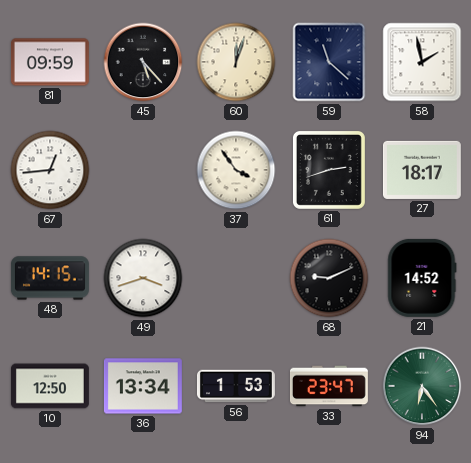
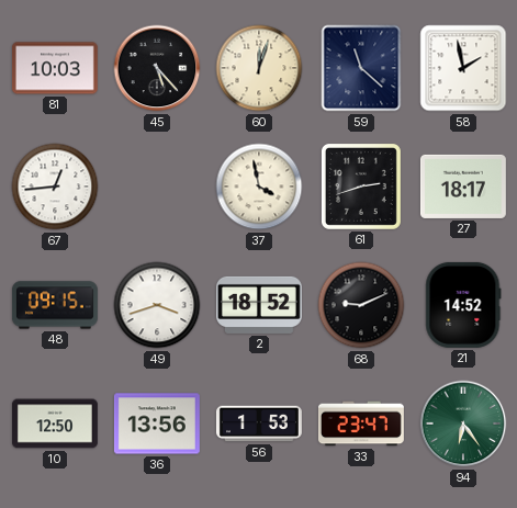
81: 09:59 -> 10:03
37: 3:54 -> 3:58
48: 14:15 -> 09:15
2: none -> 18:52
36: 13:34 -> 13:56
